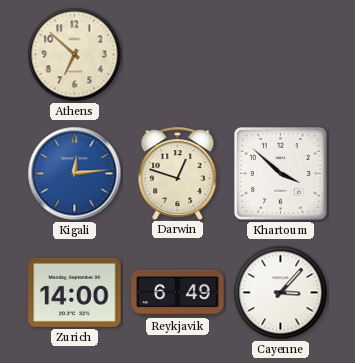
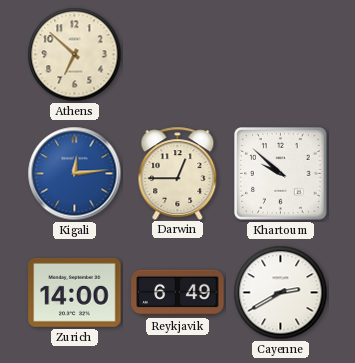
Darwin: 12:48 -> 12:45
Khartoum: 3:52 -> 9:52
Cayenne: 3:07 -> 2:40
